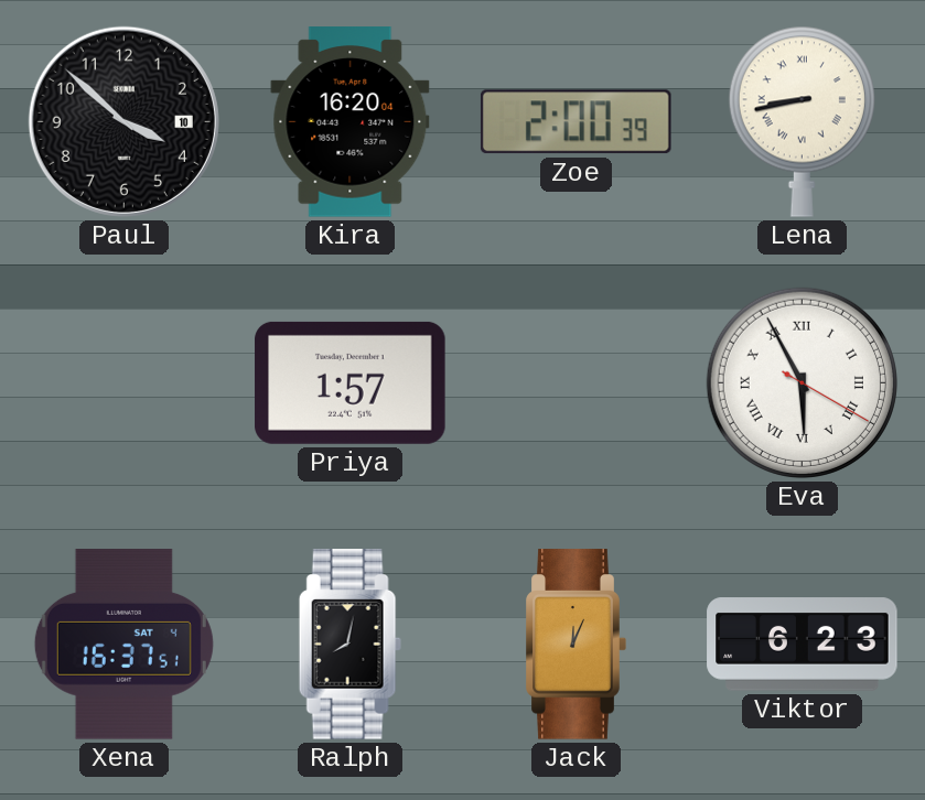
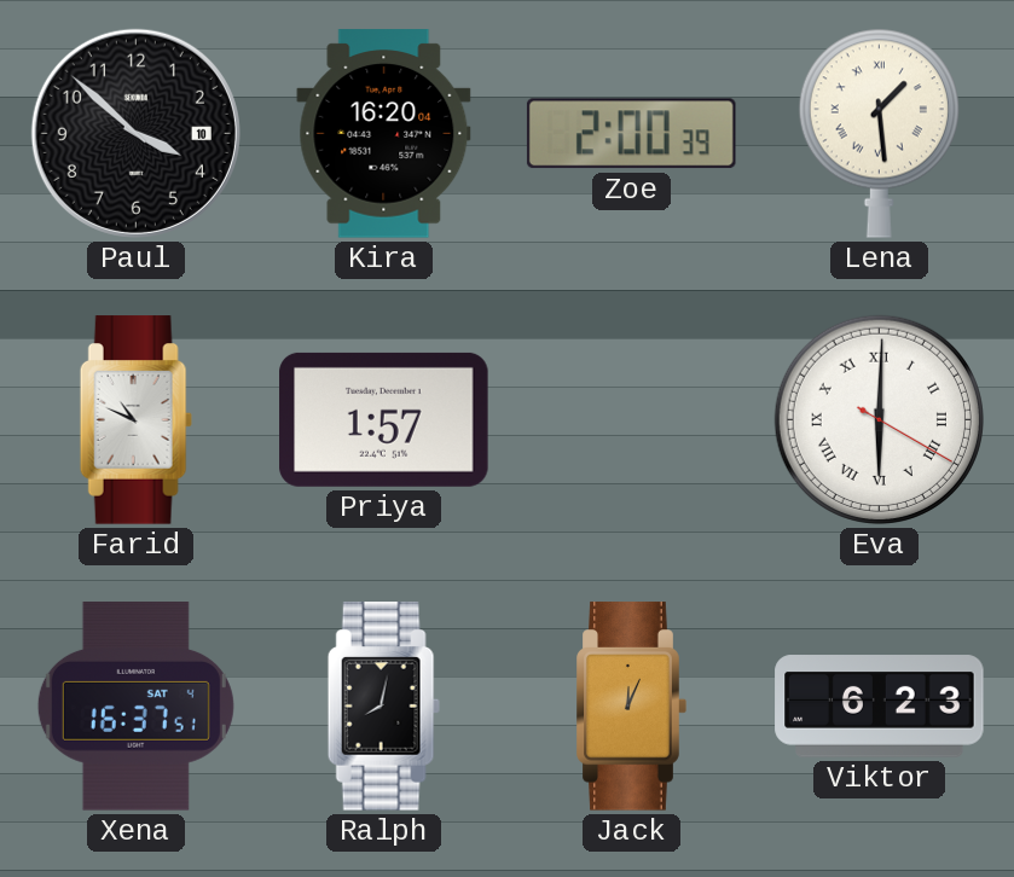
Lena: 8:43 -> 1:29
Farid: none -> 10:49
Eva: 5:55 -> 6:00
